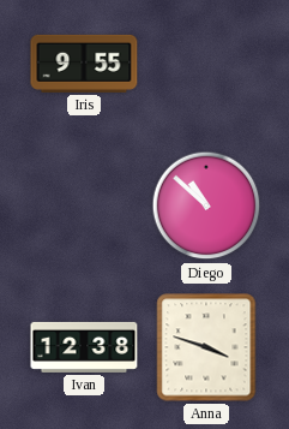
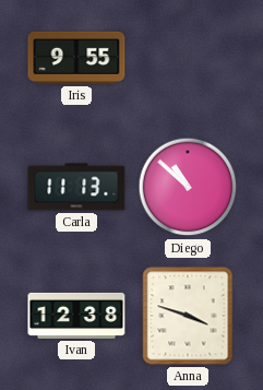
Carla: none -> 11:13
